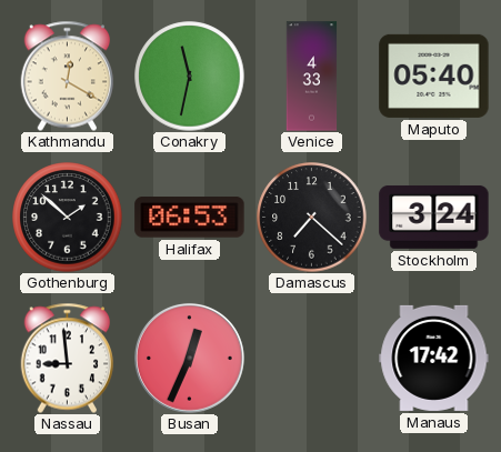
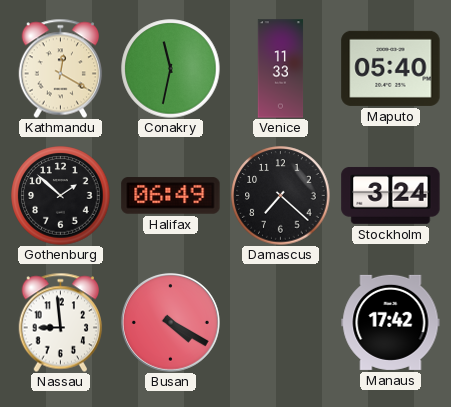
Venice: 4:33 -> 11:33
Halifax: 06:53 -> 06:49
Busan: 12:34 -> 4:20
